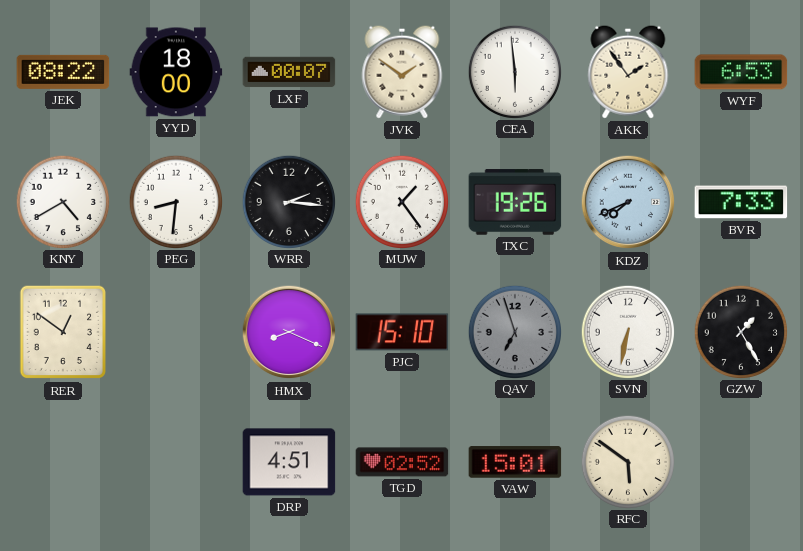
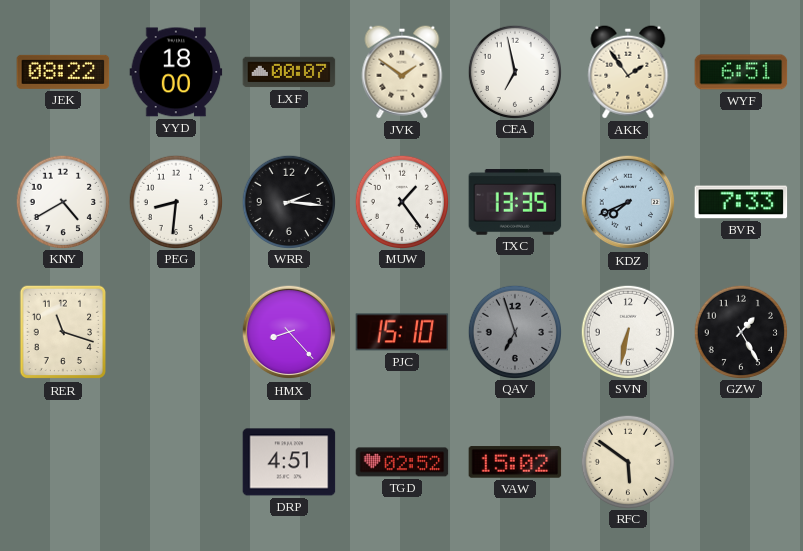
CEA: 5:59 -> 6:58
WYF: 6:53 -> 6:51
TXC: 19:26 -> 13:35
RER: 12:51 -> 11:18
HMX: 8:19 -> 8:23
VAW: 15:01 -> 15:02
